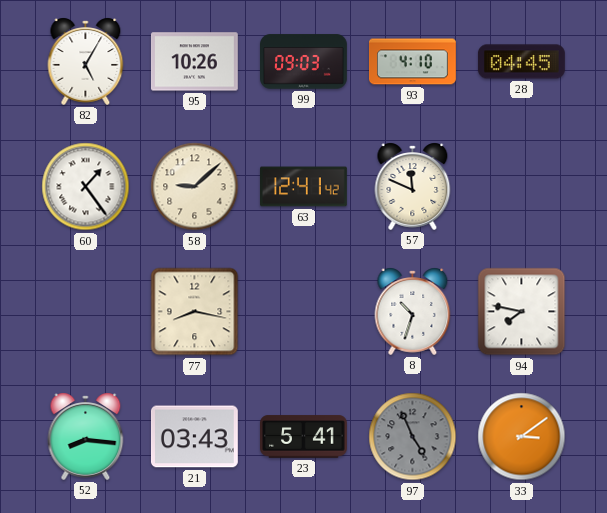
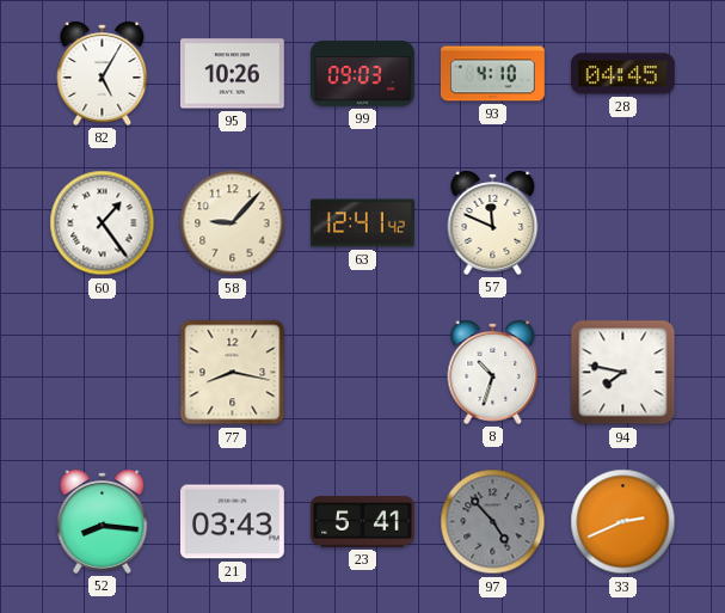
58: 9:08 -> 9:07
97: 4:56 -> 4:53
33: 3:09 -> 2:41
